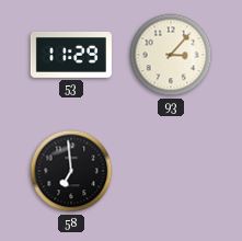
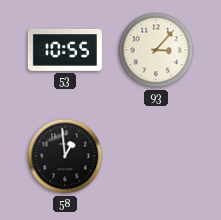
53: 11:29 -> 10:55
58: 6:59 -> 12:59
